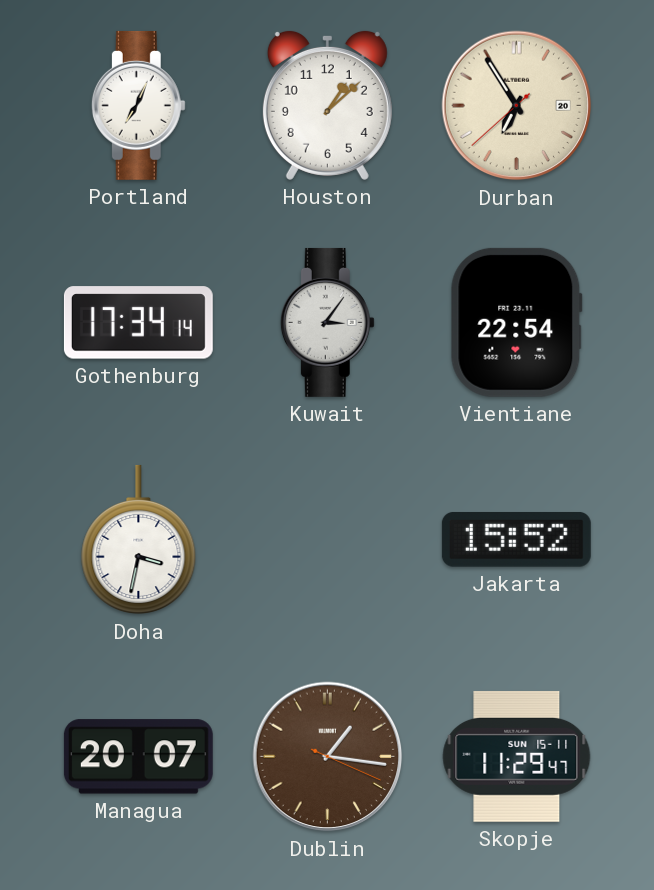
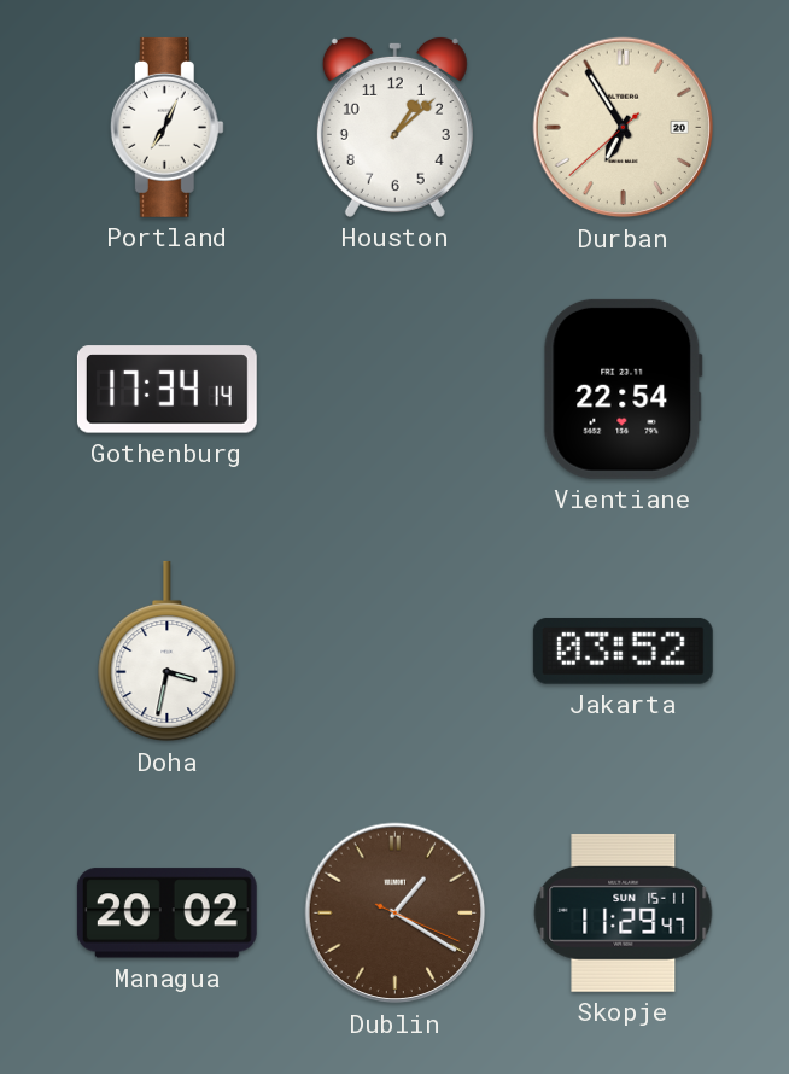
Kuwait: 3:06 -> none
Jakarta: 15:52 -> 03:52
Managua: 20:07 -> 20:02
Dublin: 1:16 -> 1:20
